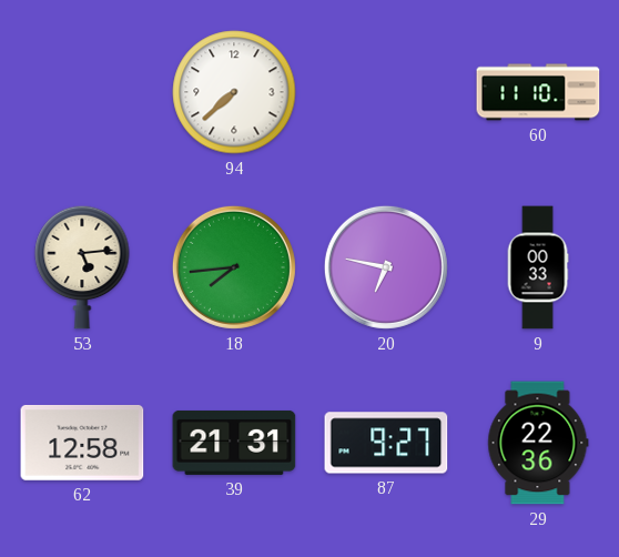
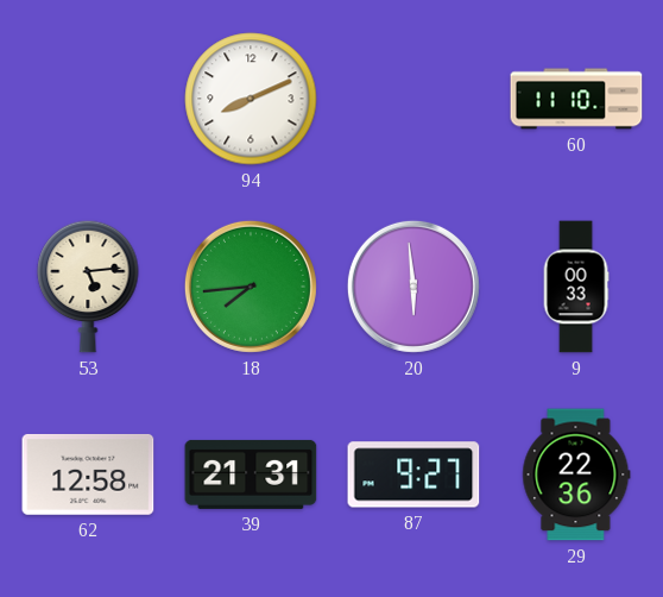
94: 7:38 -> 8:11
20: 6:47 -> 5:59
